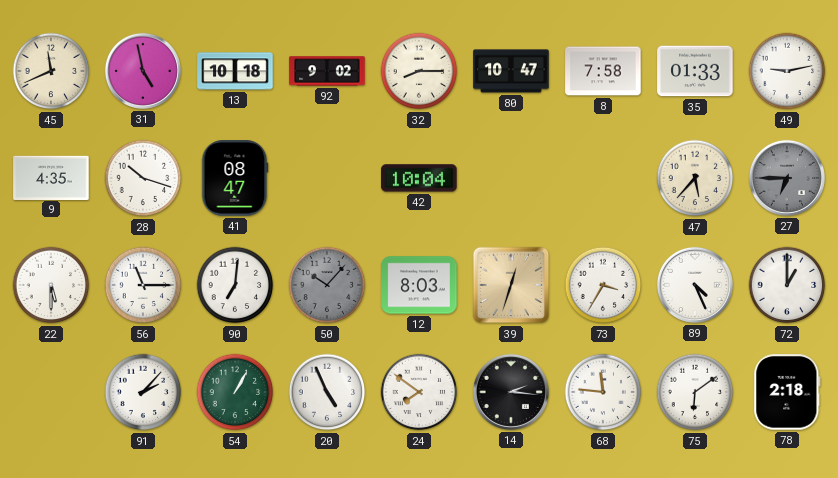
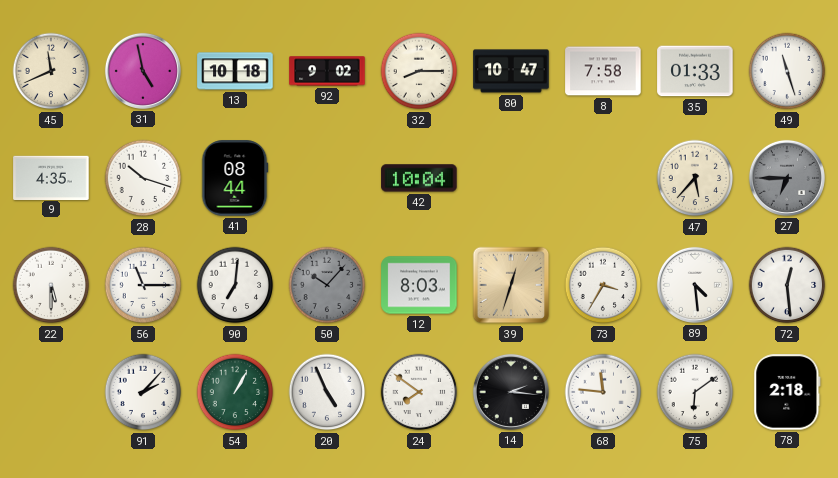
49: 9:13 -> 11:27
41: 08:47 -> 08:44
89: 4:26 -> 4:29
72: 1:00 -> 12:29
